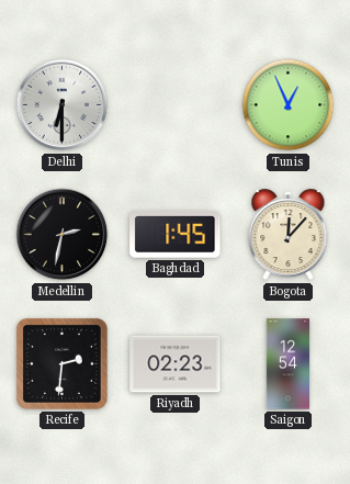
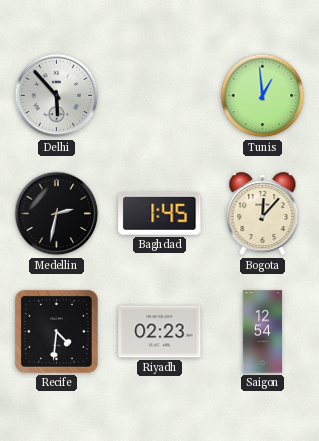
Delhi: 6:30 -> 5:53
Tunis: 12:56 -> 12:59
Recife: 2:31 -> 4:31
